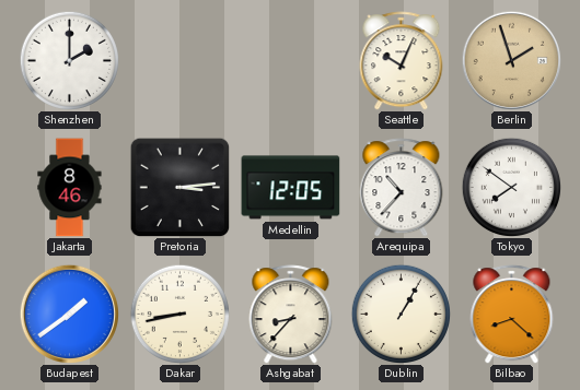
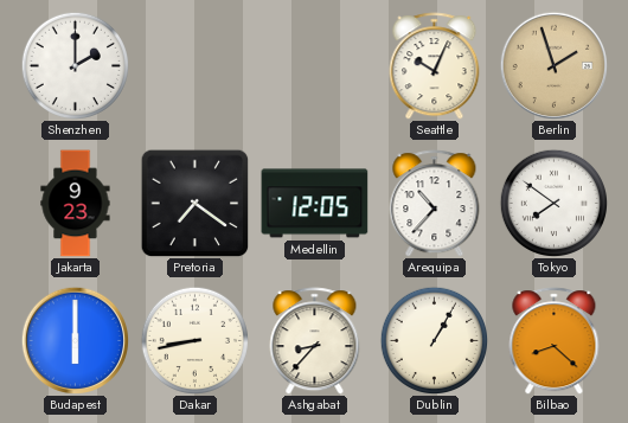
Jakarta: 8:46 -> 9:23
Pretoria: 3:14 -> 7:21
Budapest: 1:39 -> 6:00
